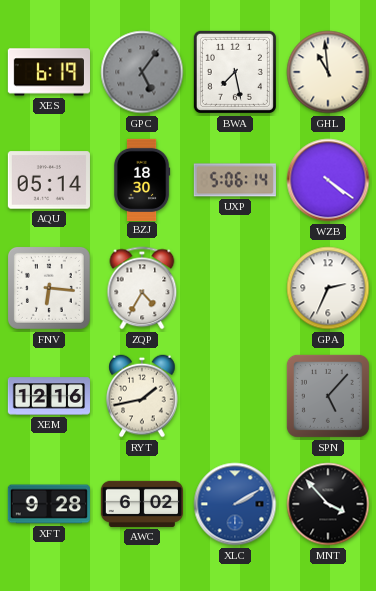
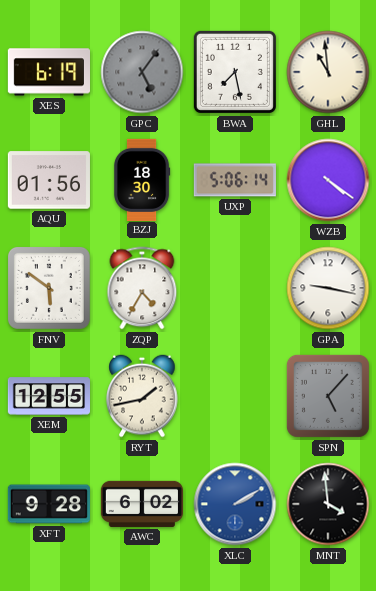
AQU: 05:14 -> 01:56
FNV: 6:16 -> 5:51
GPA: 2:34 -> 9:17
XEM: 12:16 -> 12:55
MNT: 3:53 -> 3:59
